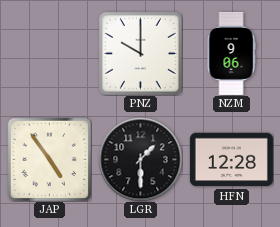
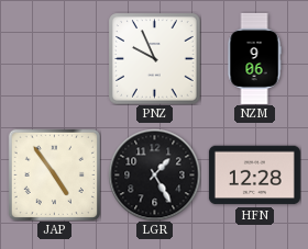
PNZ: 10:00 -> 9:56
LGR: 1:30 -> 1:25
